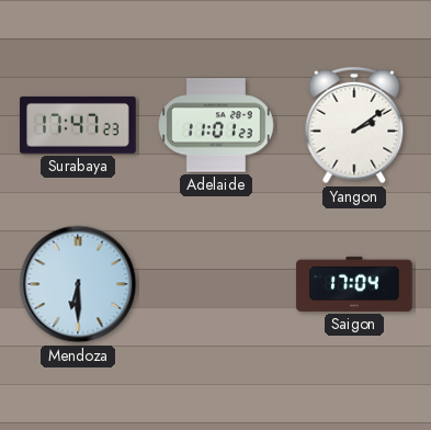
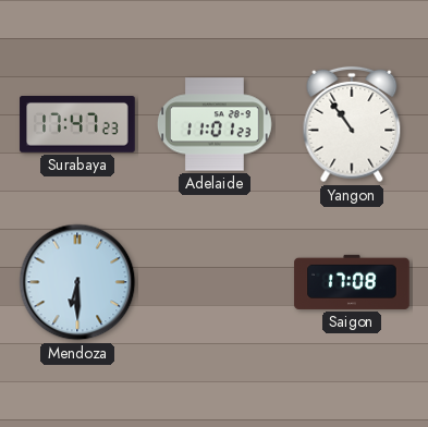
Yangon: 2:09 -> 10:54
Saigon: 17:04 -> 17:08
